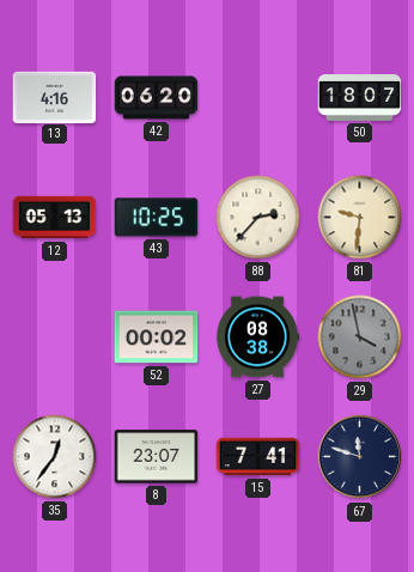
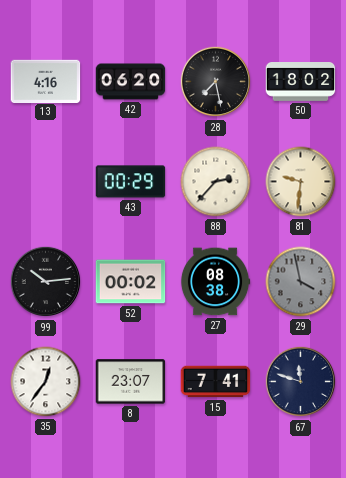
28: none -> 7:28
50: 18:07 -> 18:02
12: 05:13 -> none
43: 10:25 -> 00:29
99: none -> 10:14
